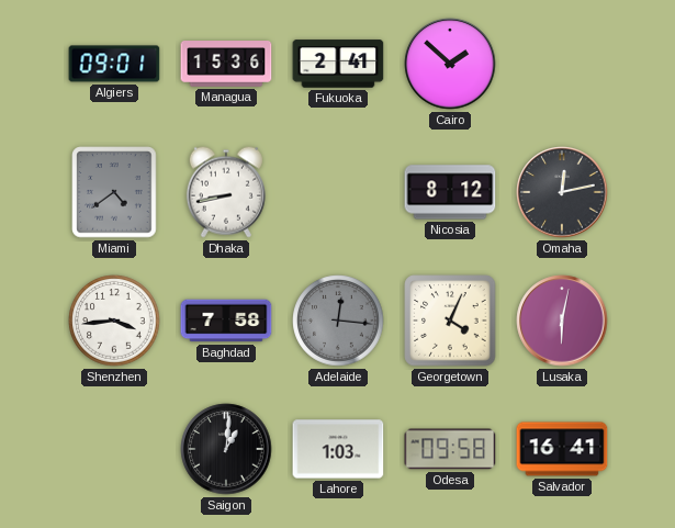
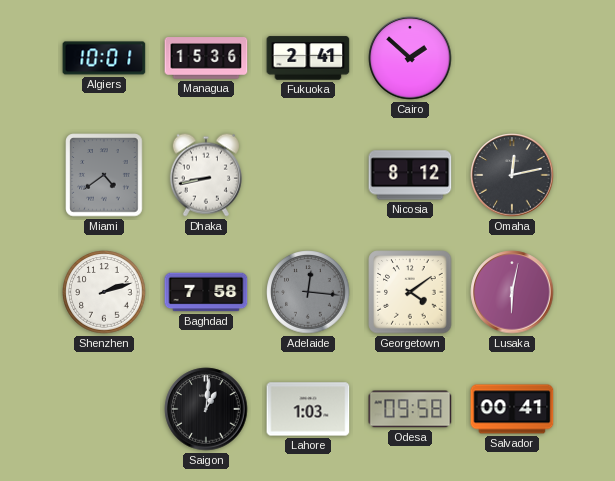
Algiers: 09:01 -> 10:01
Shenzhen: 3:44 -> 2:12
Georgetown: 4:04 -> 4:09
Salvador: 16:41 -> 00:41
